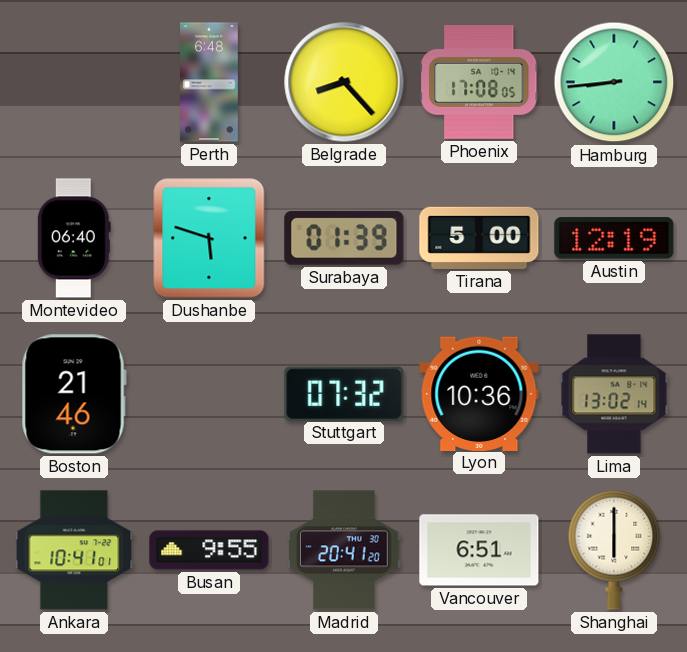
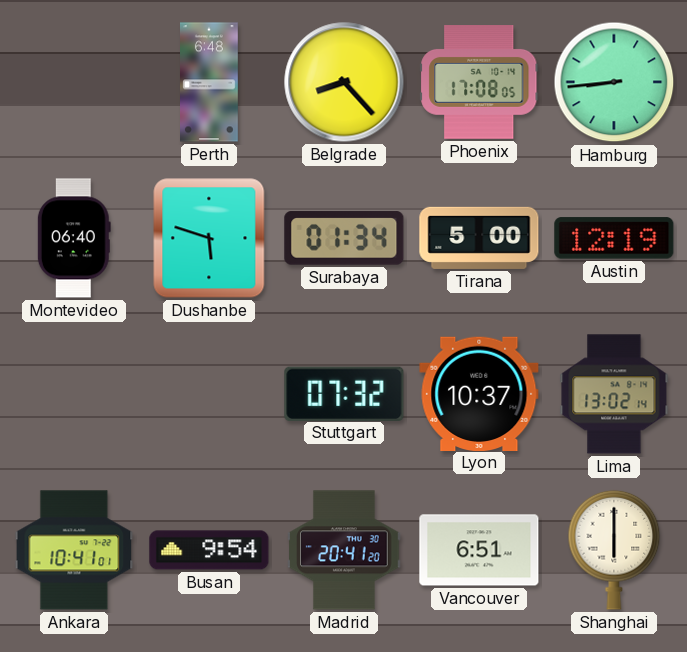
Surabaya: 01:39 -> 01:34
Boston: 21:46 -> none
Lyon: 10:36 -> 10:37
Busan: 9:55 -> 9:54
